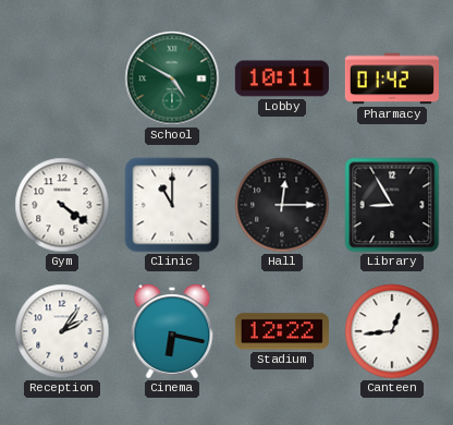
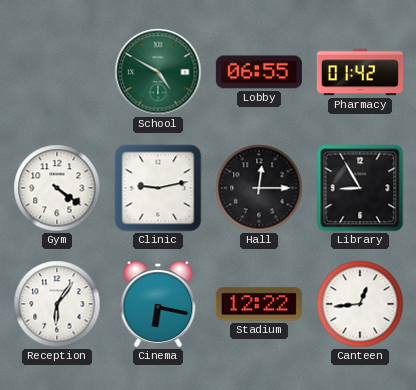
Lobby: 10:11 -> 06:55
Clinic: 11:00 -> 9:13
Reception: 2:06 -> 6:06
